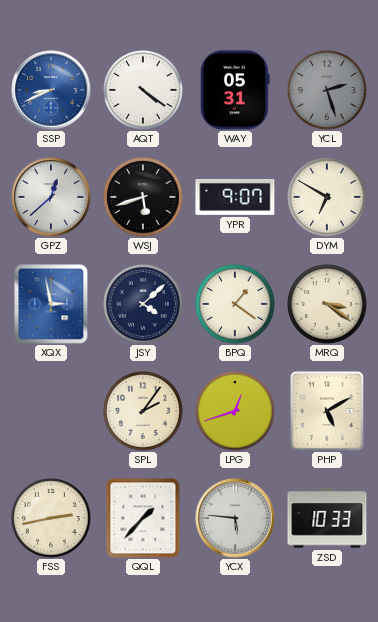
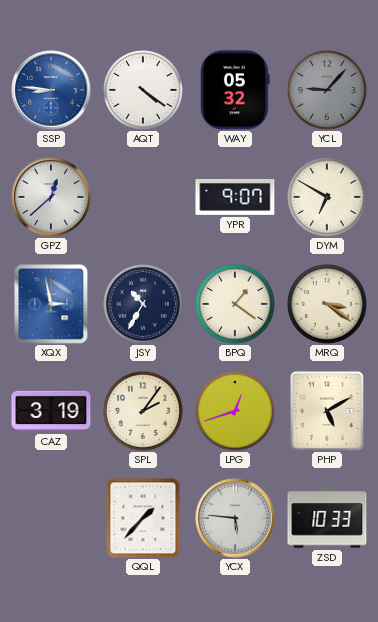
SSP: 8:41 -> 8:46
WAY: 05:31 -> 05:32
YCL: 2:27 -> 9:07
WSJ: 5:42 -> none
JSY: 4:08 -> 10:35
CAZ: none -> 3:19
FSS: 2:43 -> none
